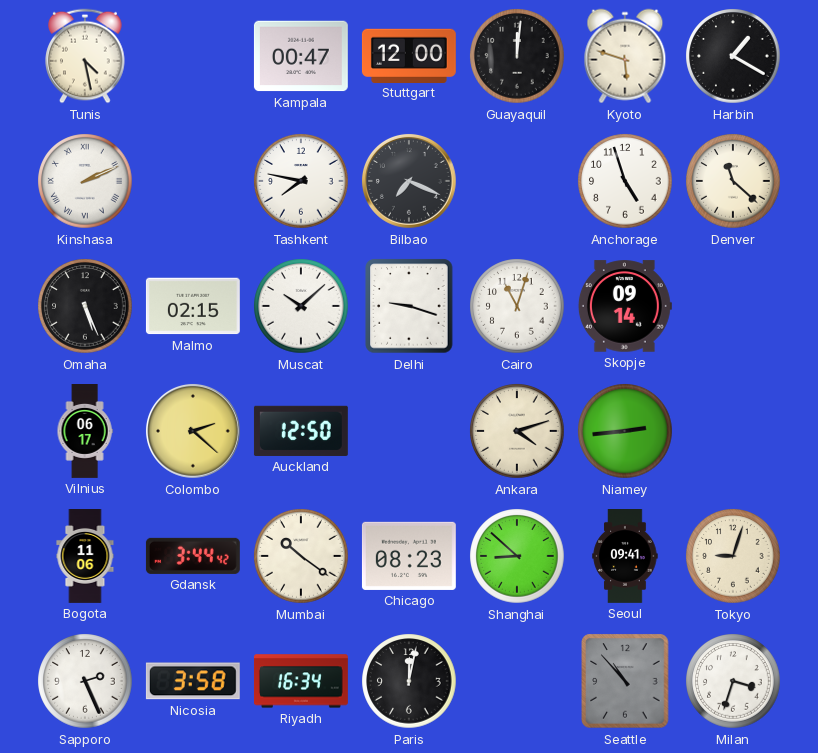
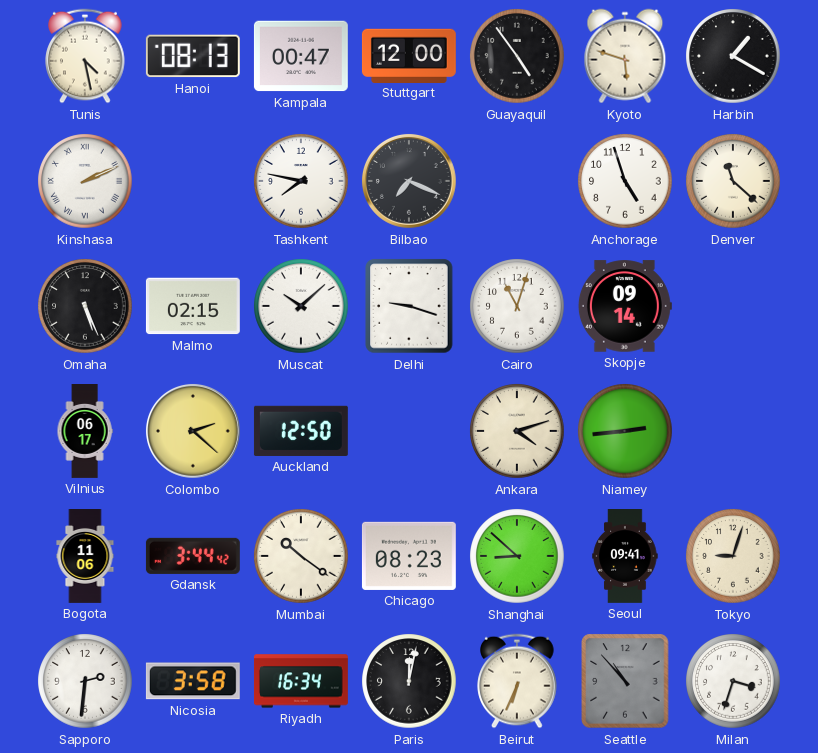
Hanoi: none -> 08:13
Guayaquil: 12:01 -> 4:54
Sapporo: 2:26 -> 2:31
Beirut: none -> 6:34
